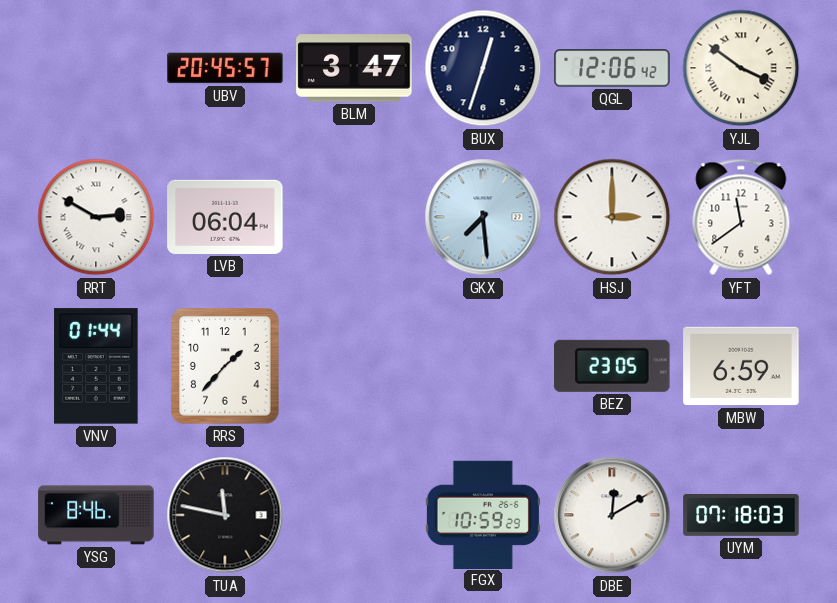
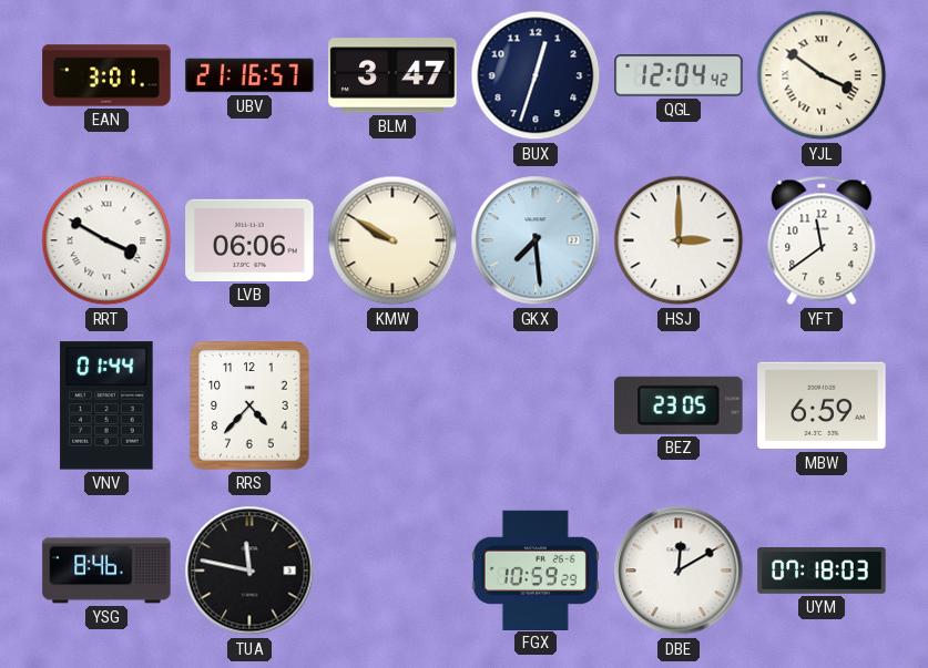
EAN: none -> 3:01
UBV: 20:45 -> 21:16
QGL: 12:06 -> 12:04
RRT: 2:50 -> 3:50
LVB: 06:04 -> 06:06
KMW: none -> 9:50
RRS: 1:37 -> 4:37
